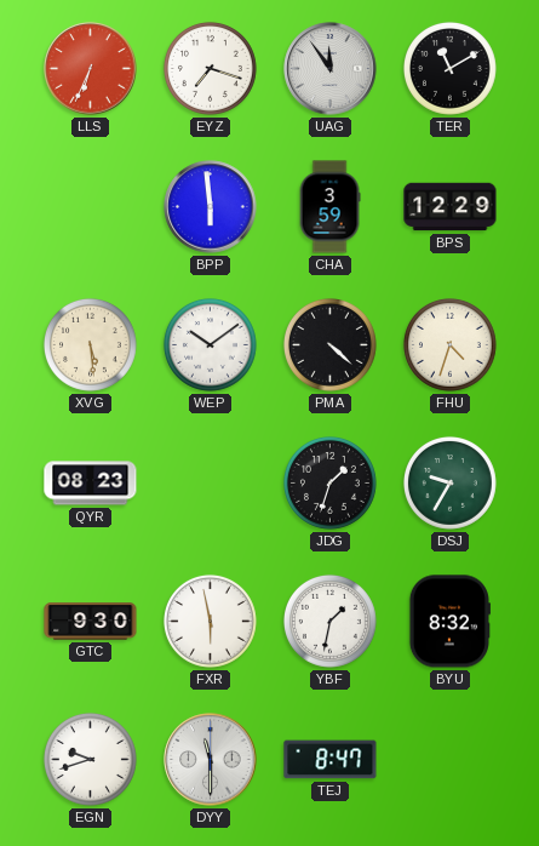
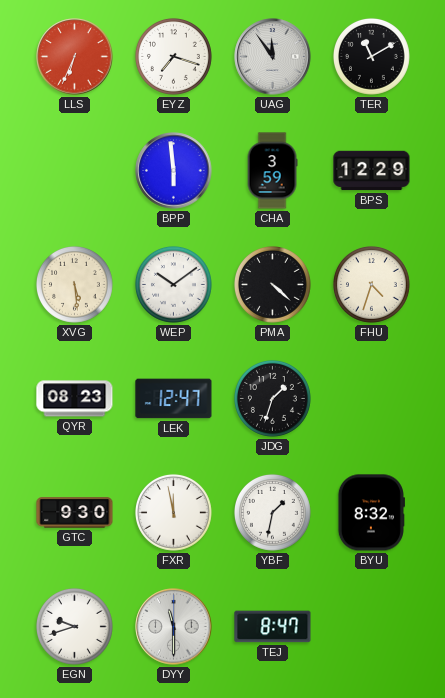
LEK: none -> 12:47
DSJ: 9:35 -> none
FXR: 5:58 -> 11:58
